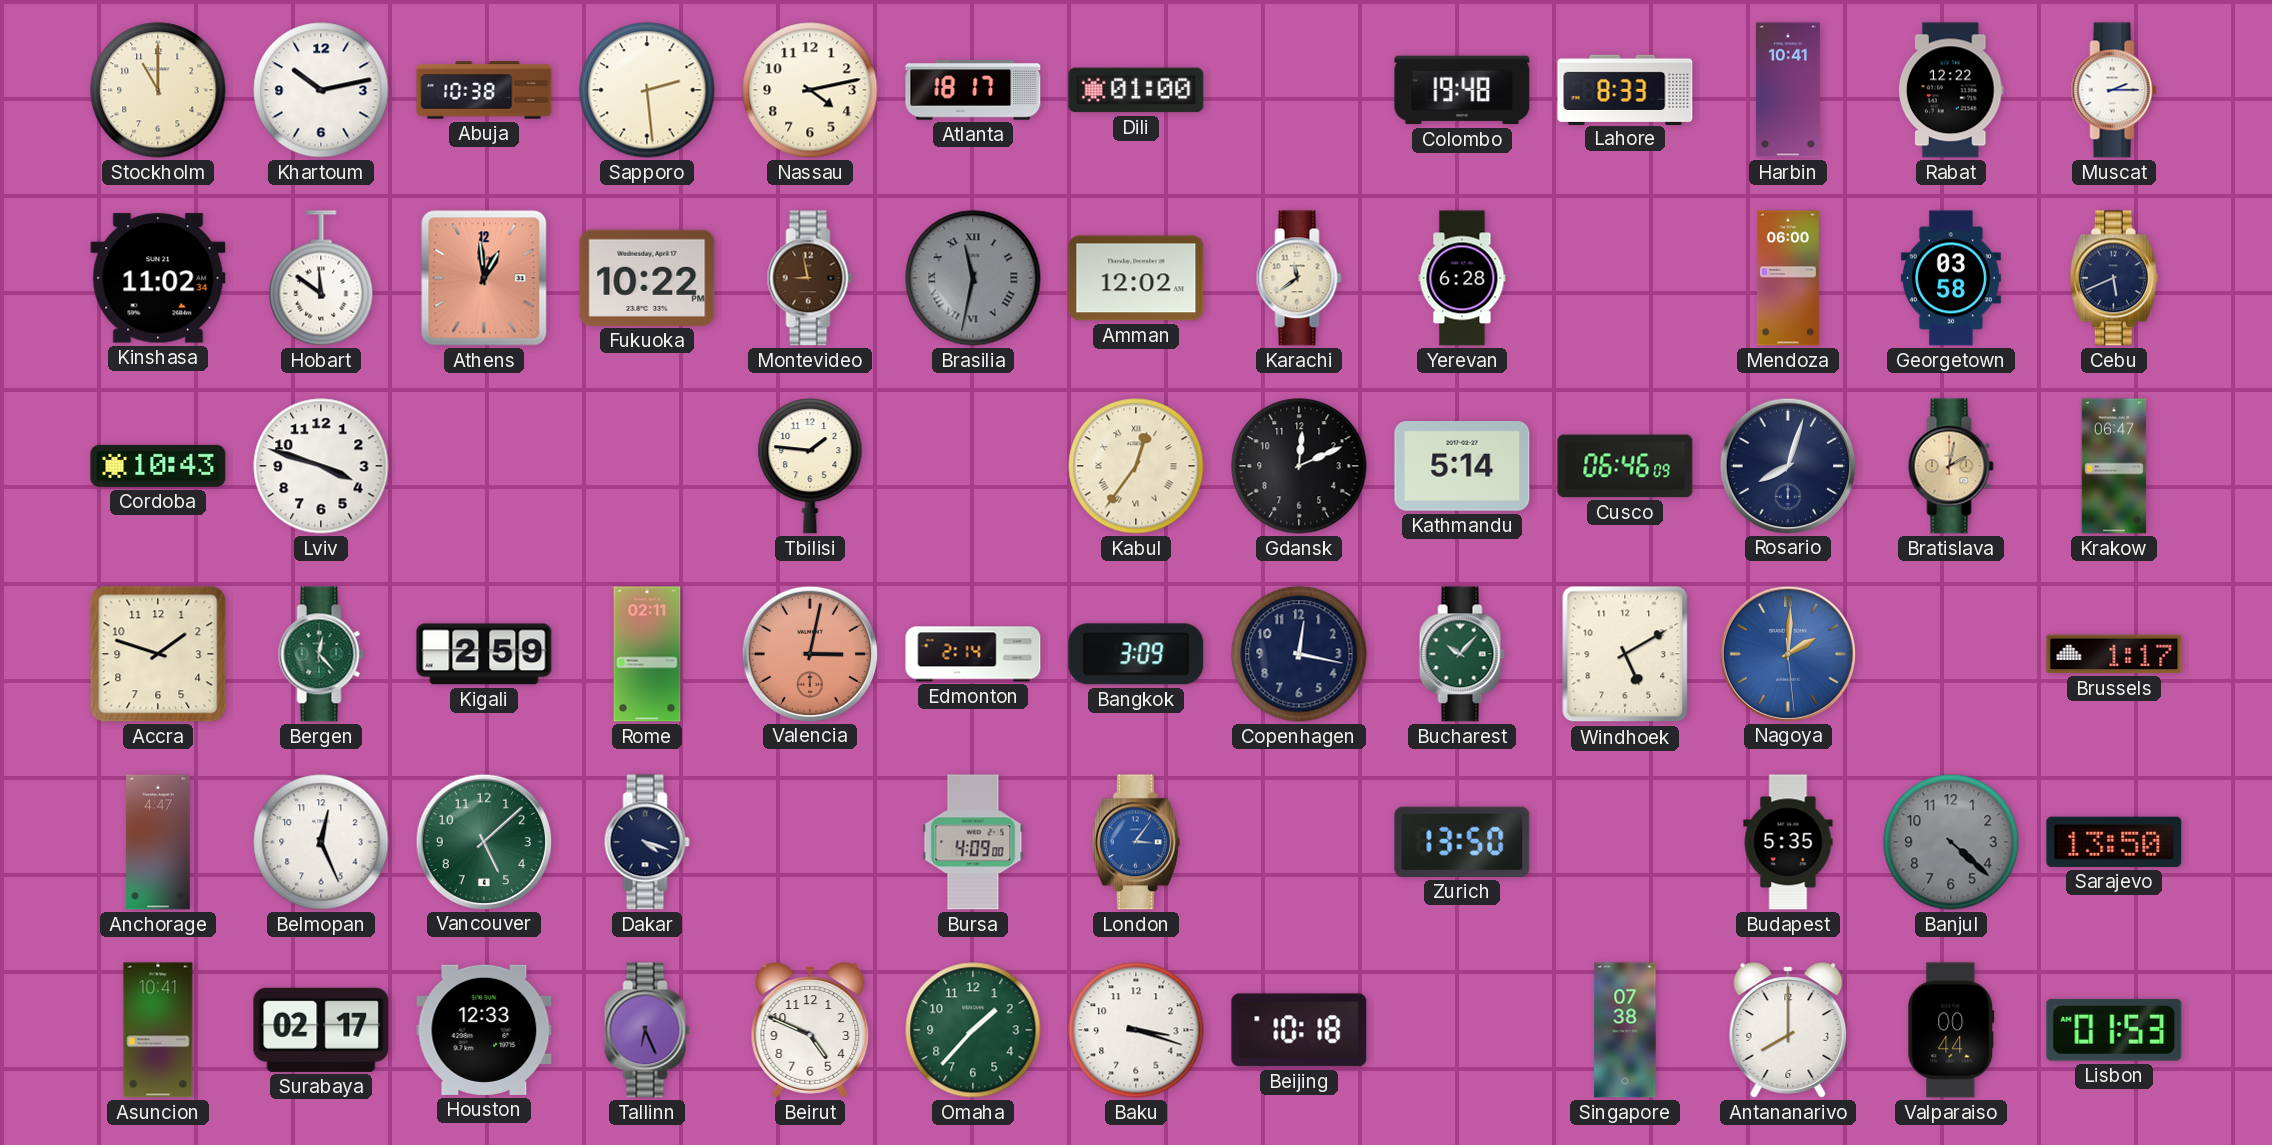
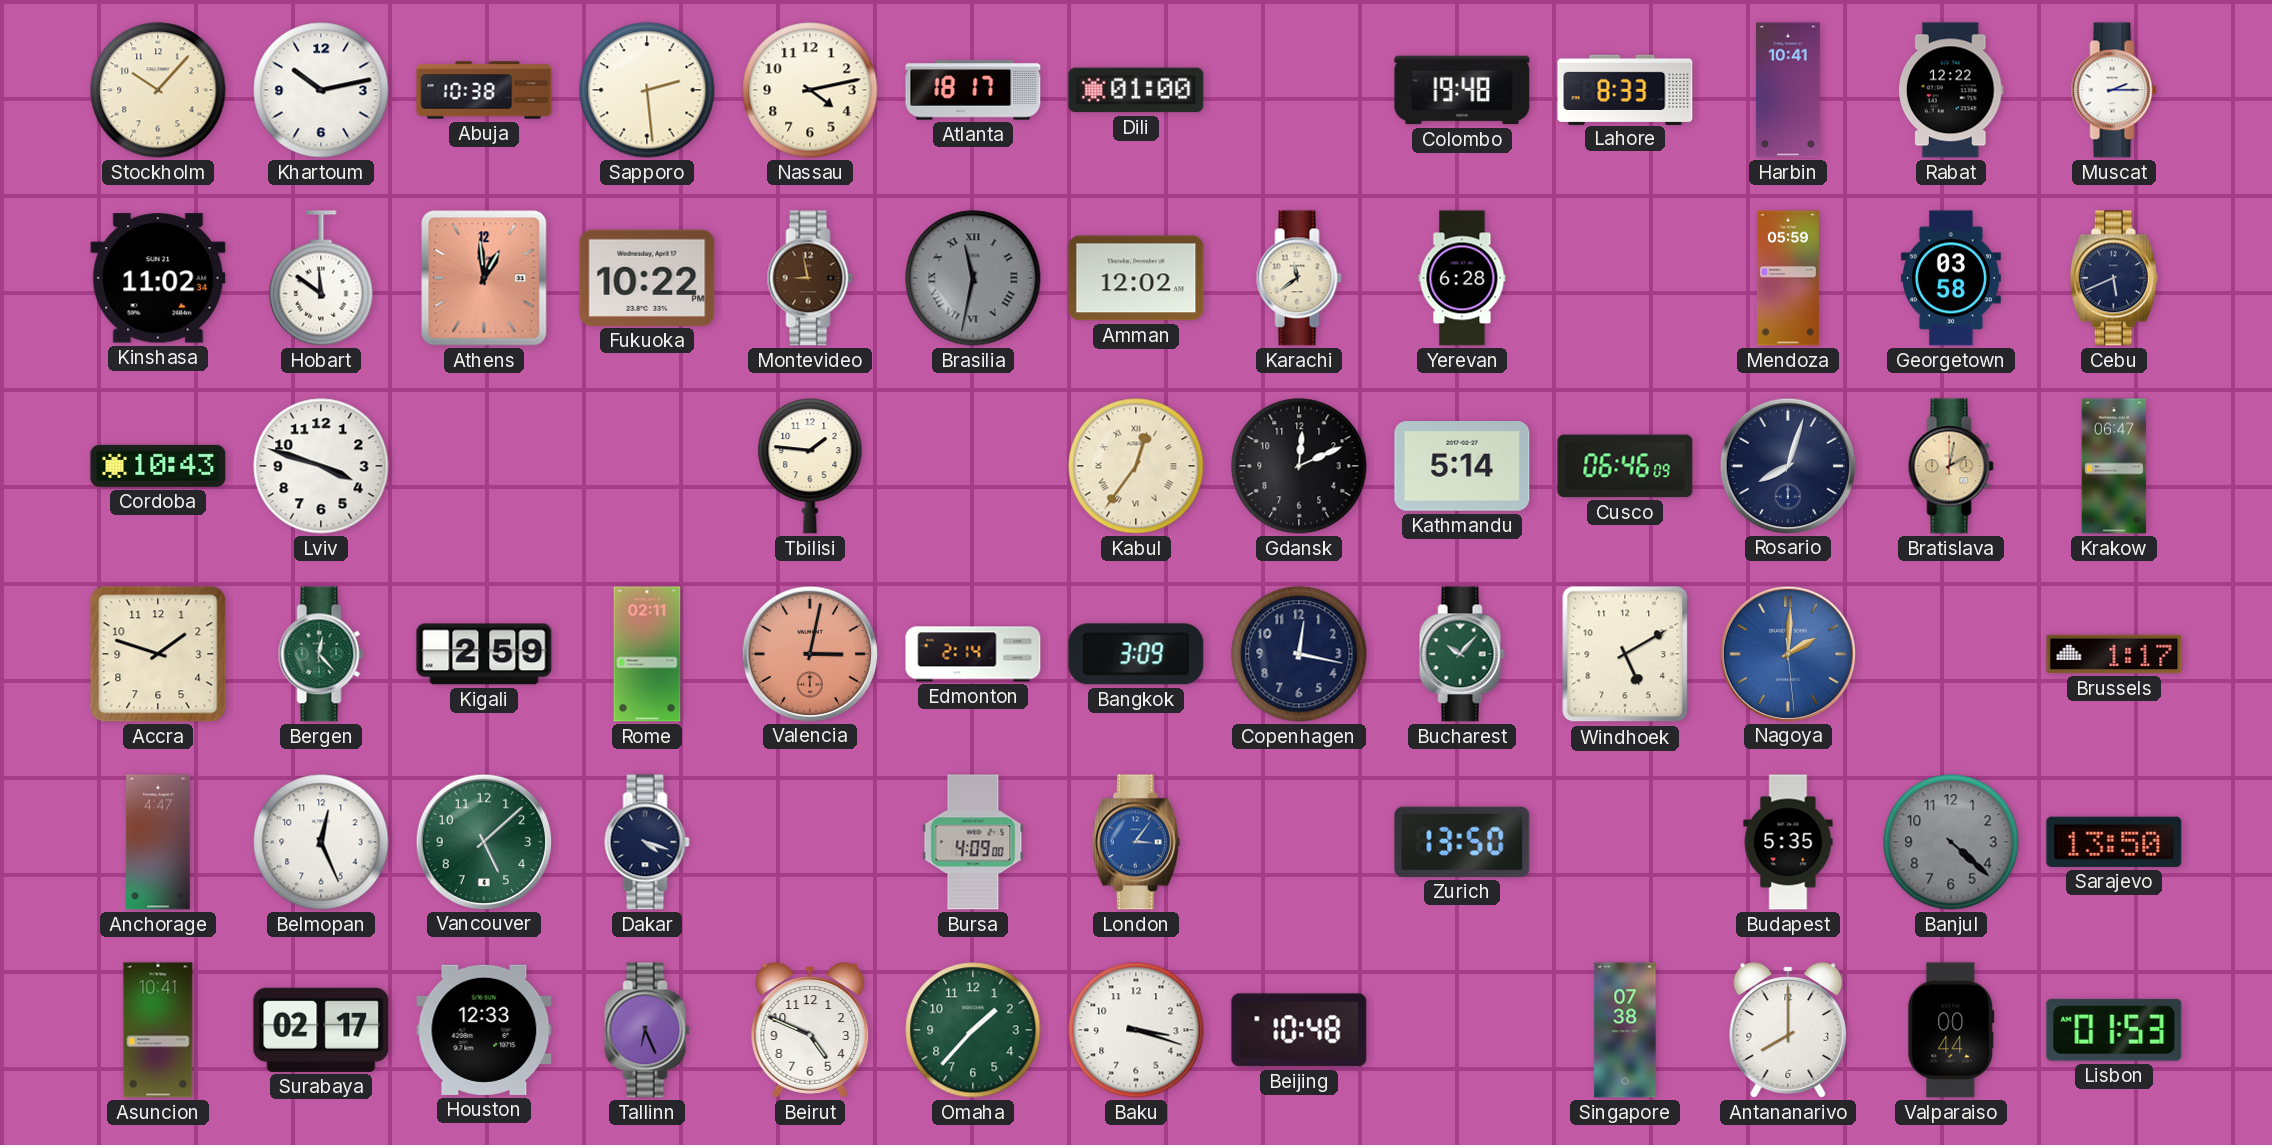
Stockholm: 11:00 -> 10:07
Mendoza: 06:00 -> 05:59
Beijing: 10:18 -> 10:48
